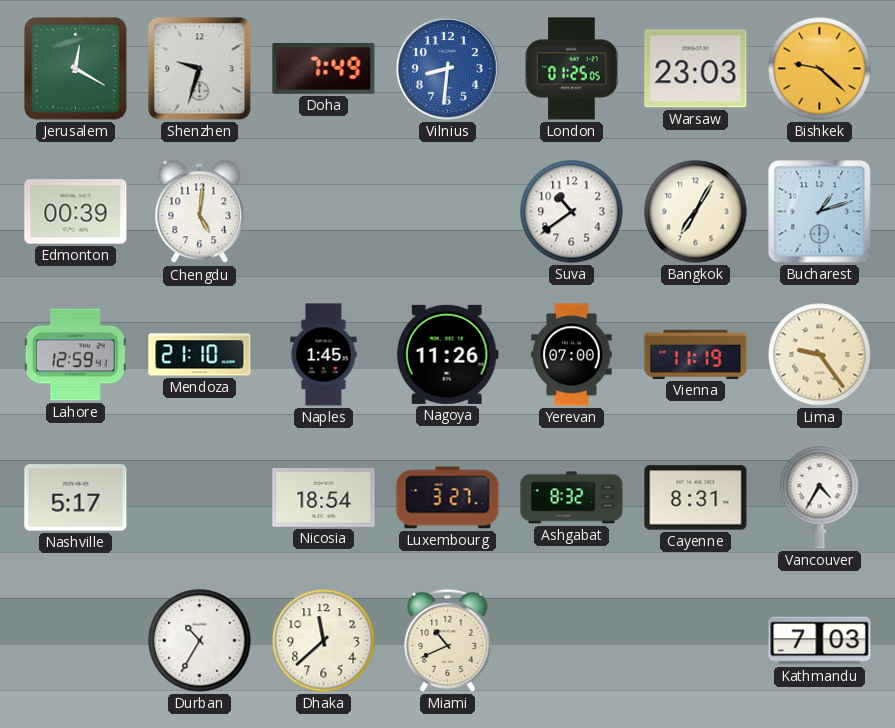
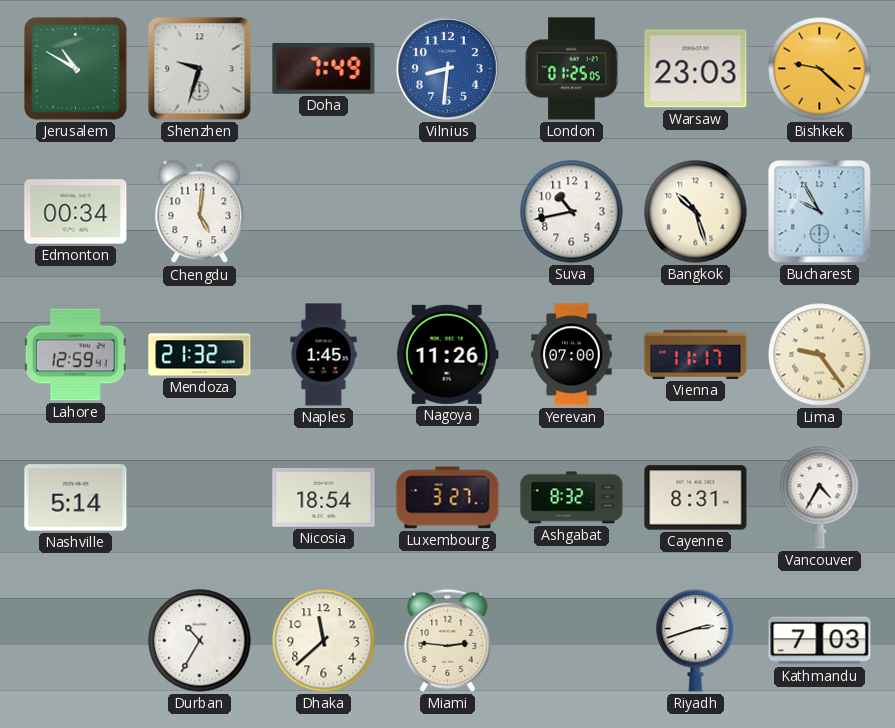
Jerusalem: 12:20 -> 10:50
Edmonton: 00:39 -> 00:34
Suva: 10:39 -> 10:43
Bangkok: 7:05 -> 10:27
Bucharest: 1:12 -> 9:55
Mendoza: 21:10 -> 21:32
Vienna: 11:19 -> 11:17
Nashville: 5:17 -> 5:14
Miami: 10:41 -> 2:46
Riyadh: none -> 2:42
